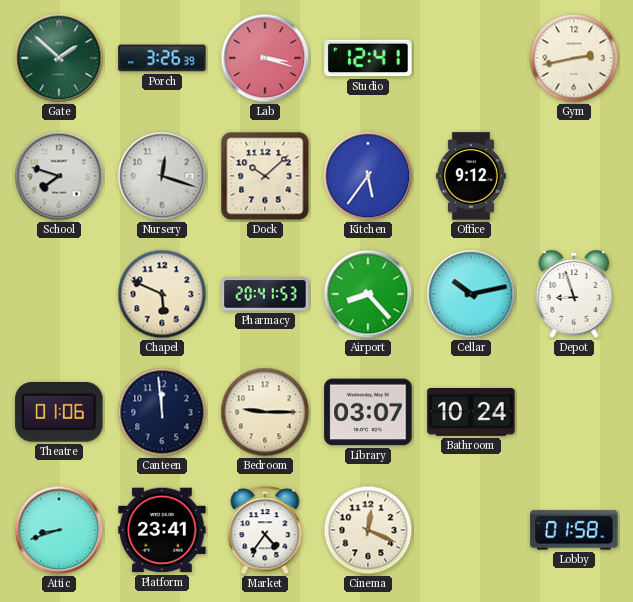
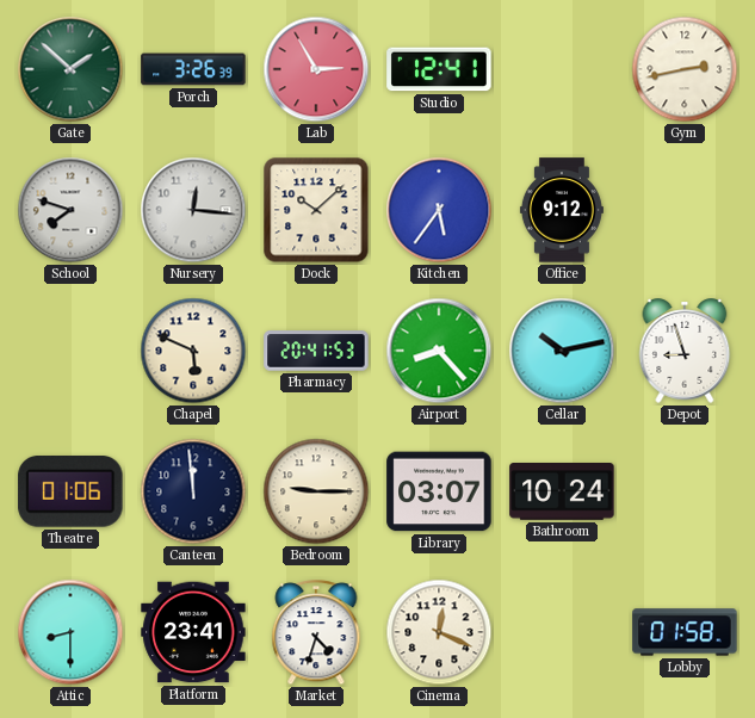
Lab: 3:18 -> 2:55
Nursery: 12:18 -> 12:16
Attic: 8:42 -> 8:30
Market: 4:36 -> 4:33
